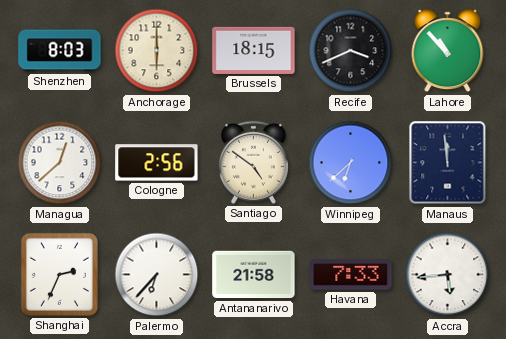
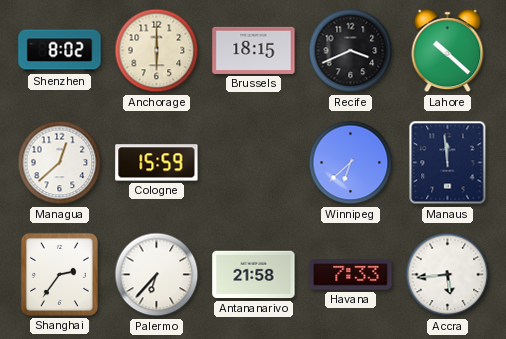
Shenzhen: 8:03 -> 8:02
Lahore: 10:53 -> 10:22
Cologne: 2:56 -> 15:59
Santiago: 4:51 -> none
Shanghai: 2:34 -> 2:36
